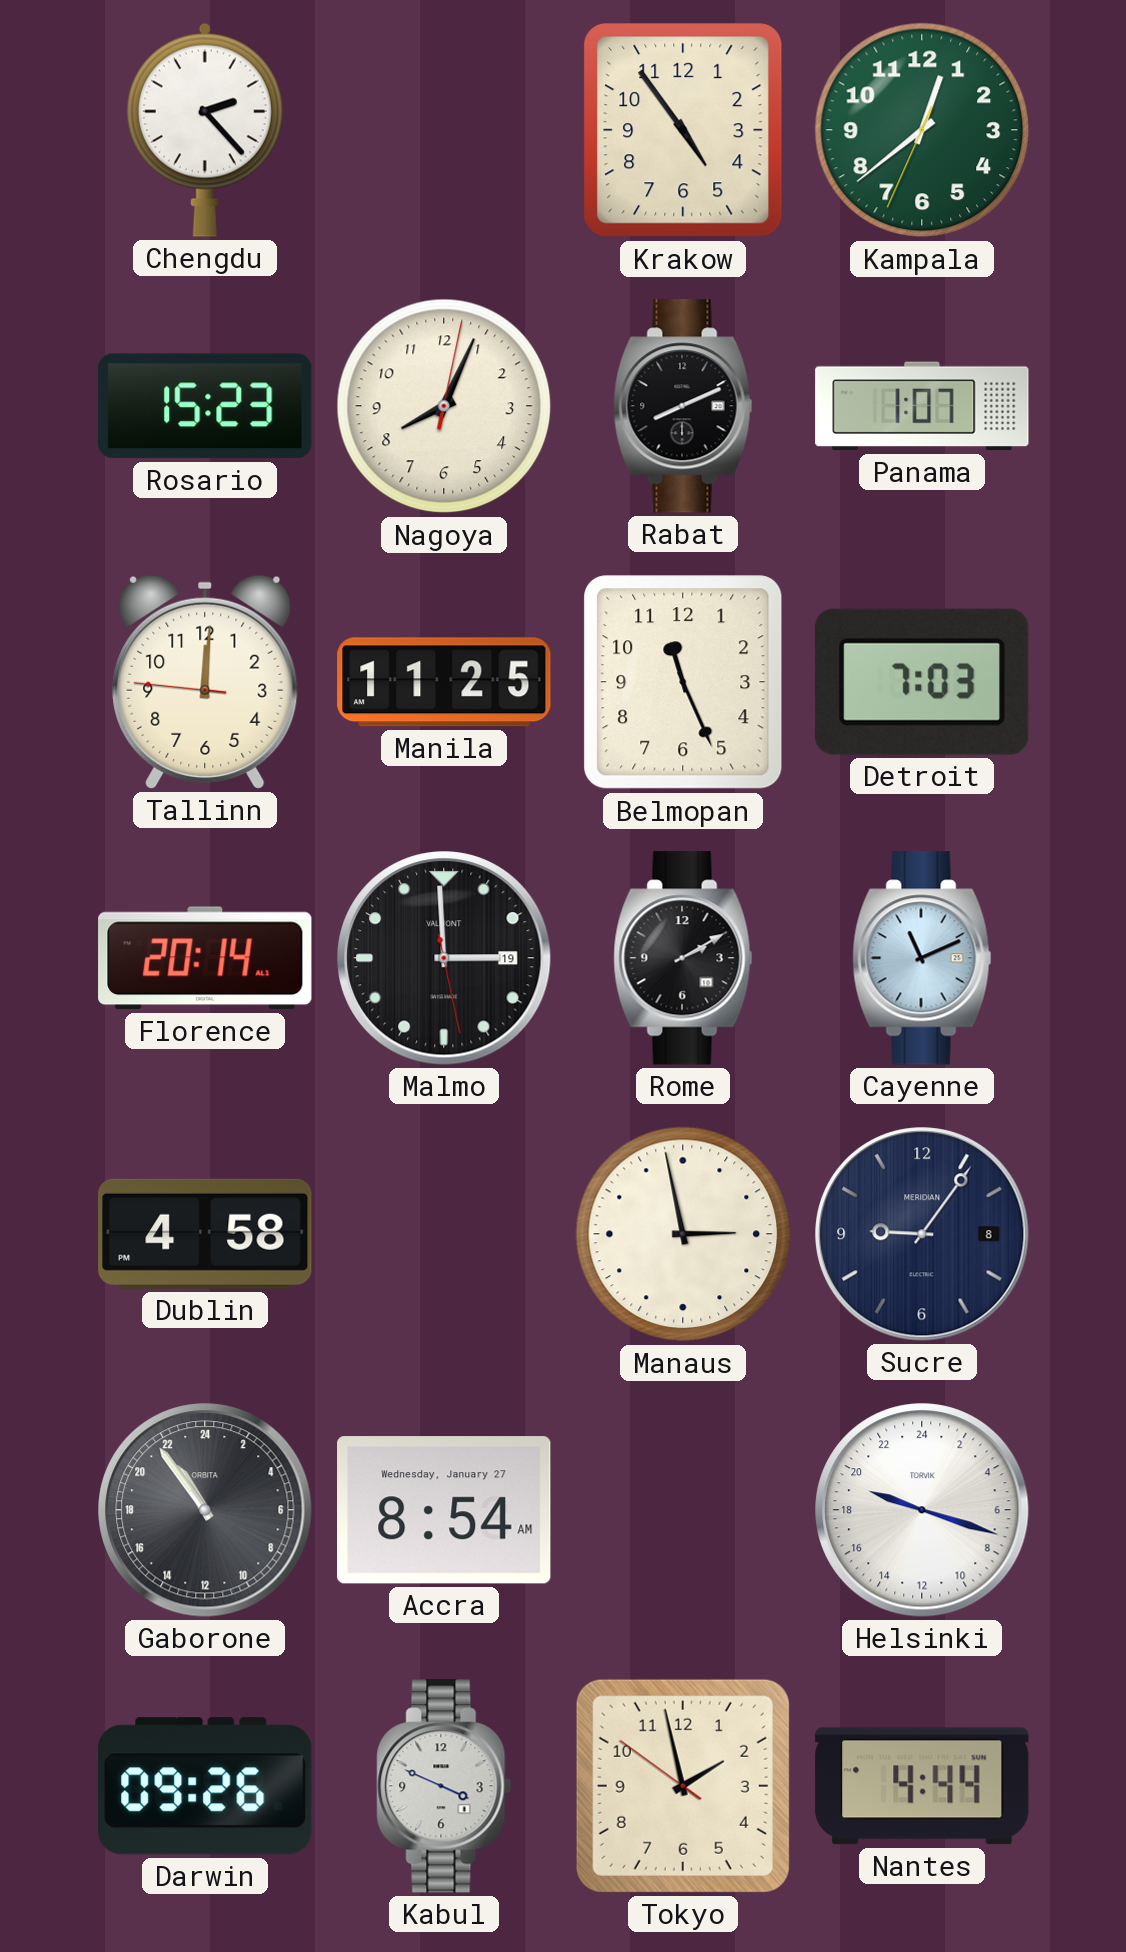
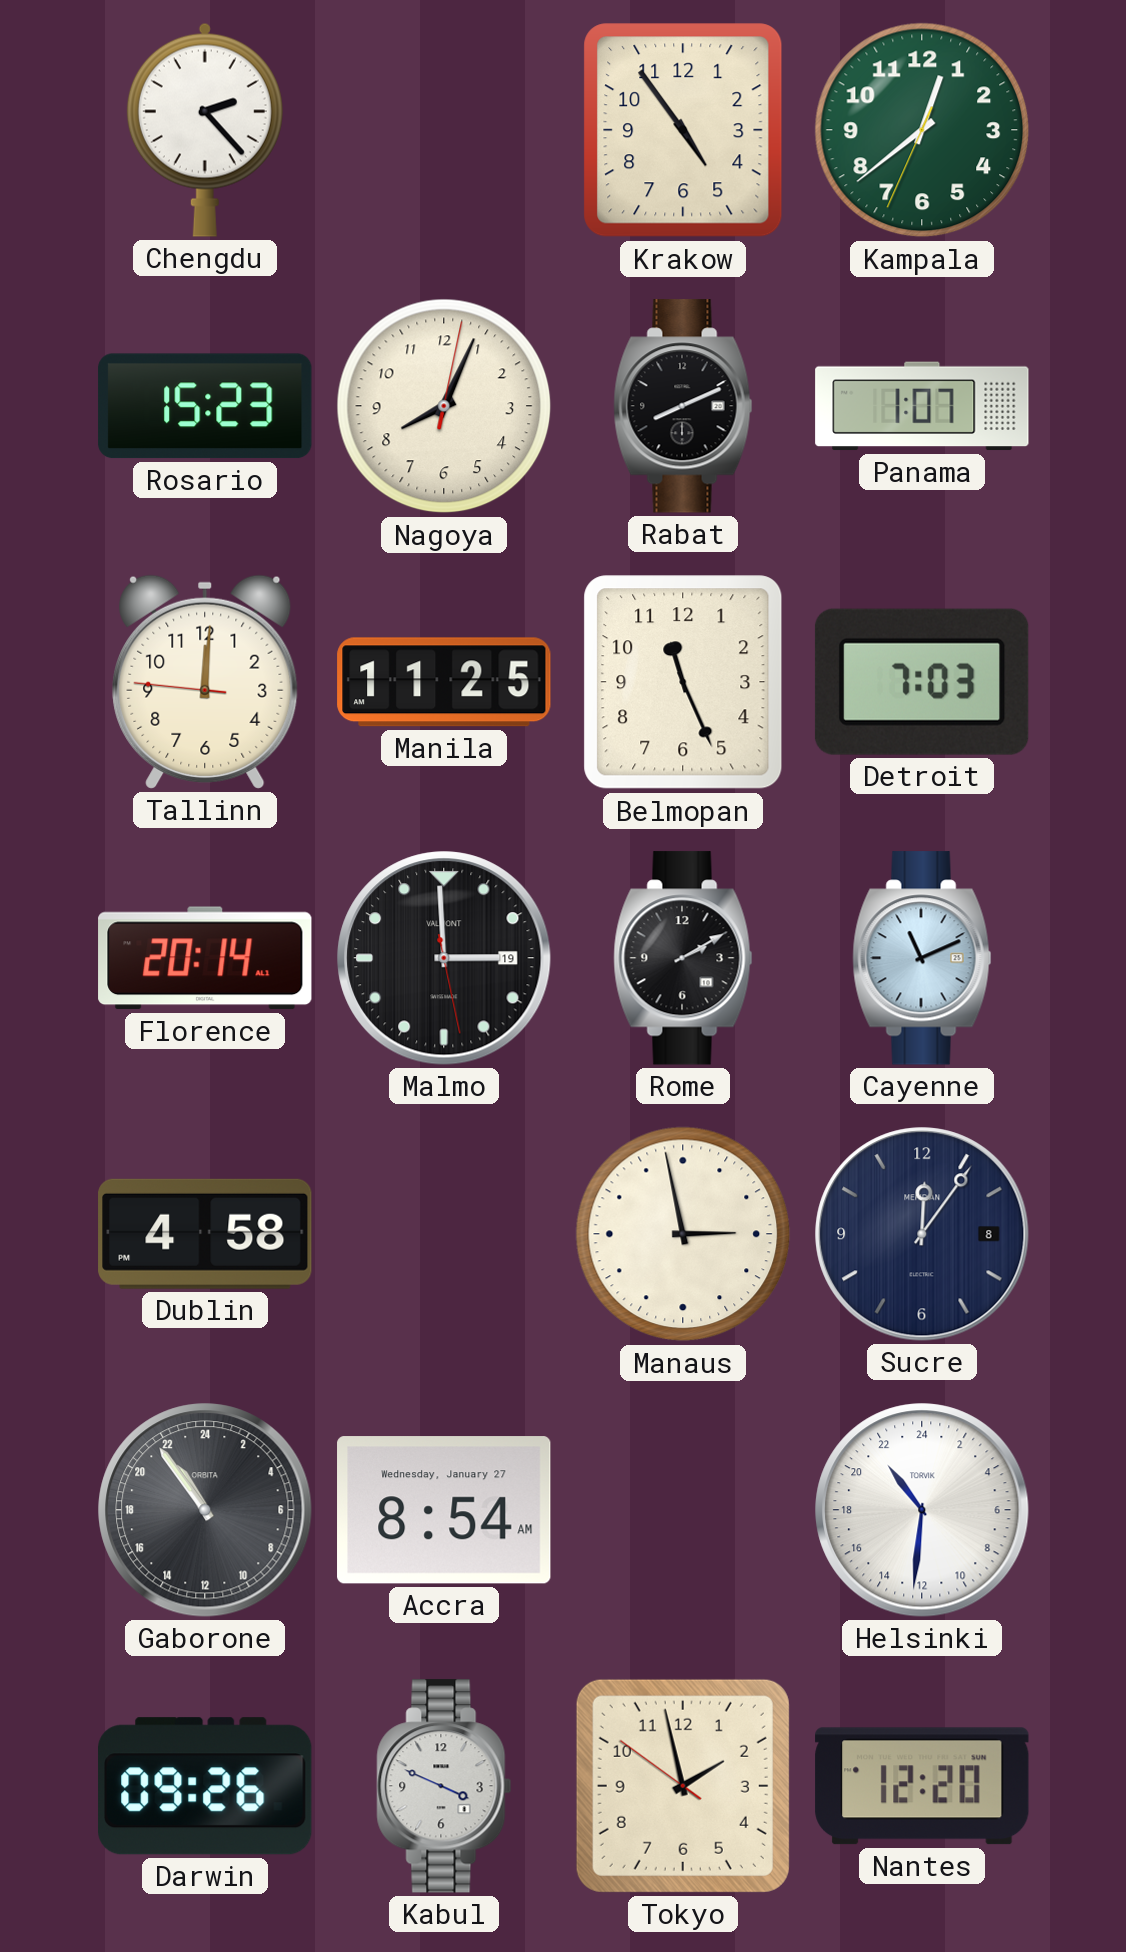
Sucre: 9:06 -> 12:06
Helsinki: 19:18 -> 21:31
Nantes: 4:44 -> 12:20
